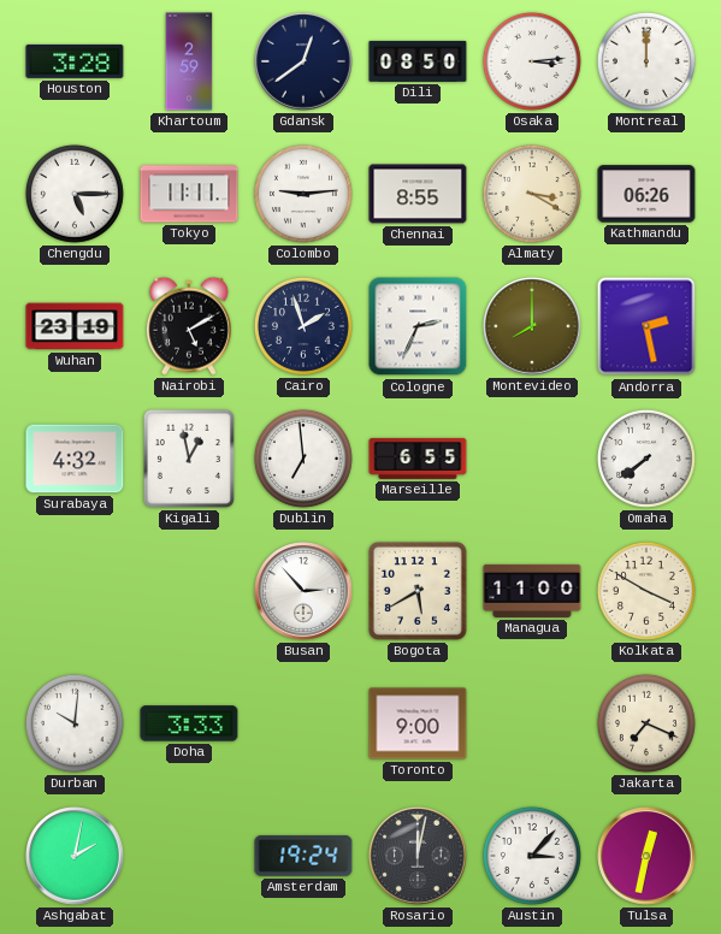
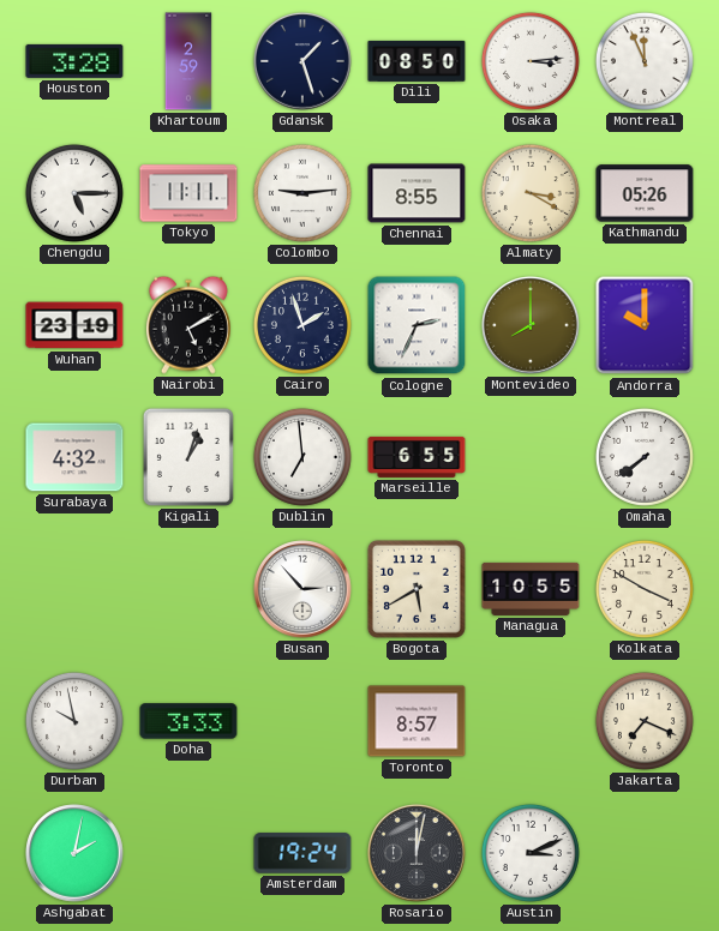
Gdansk: 12:39 -> 1:27
Montreal: 12:00 -> 11:56
Kathmandu: 06:26 -> 05:26
Andorra: 2:28 -> 10:00
Kigali: 12:58 -> 1:03
Managua: 11:00 -> 10:55
Durban: 10:01 -> 9:58
Toronto: 9:00 -> 8:57
Austin: 3:07 -> 3:11
Tulsa: 12:32 -> none
